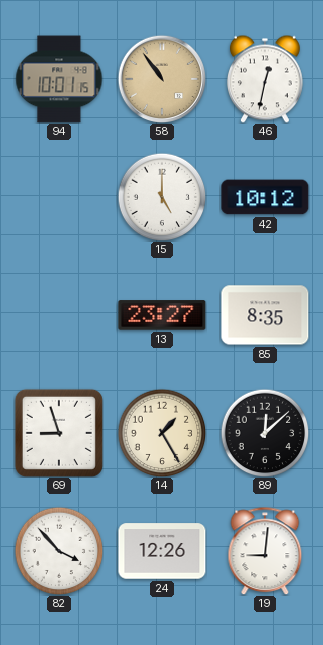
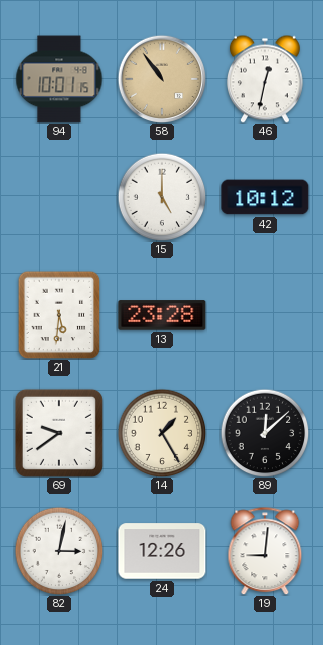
21: none -> 5:31
13: 23:27 -> 23:28
85: 8:35 -> none
69: 8:57 -> 9:39
82: 3:53 -> 3:02
